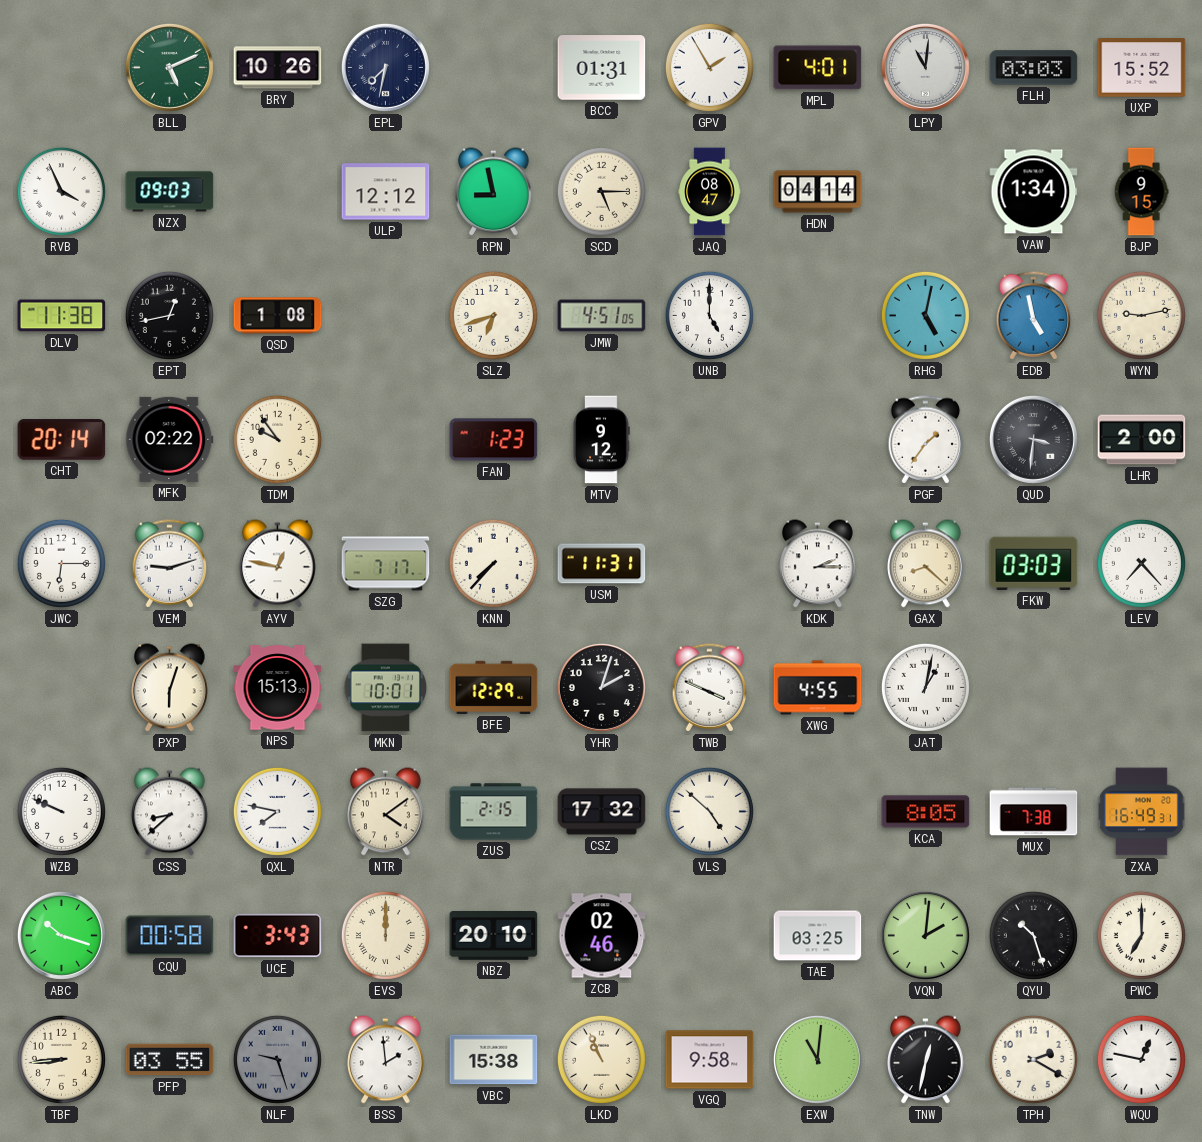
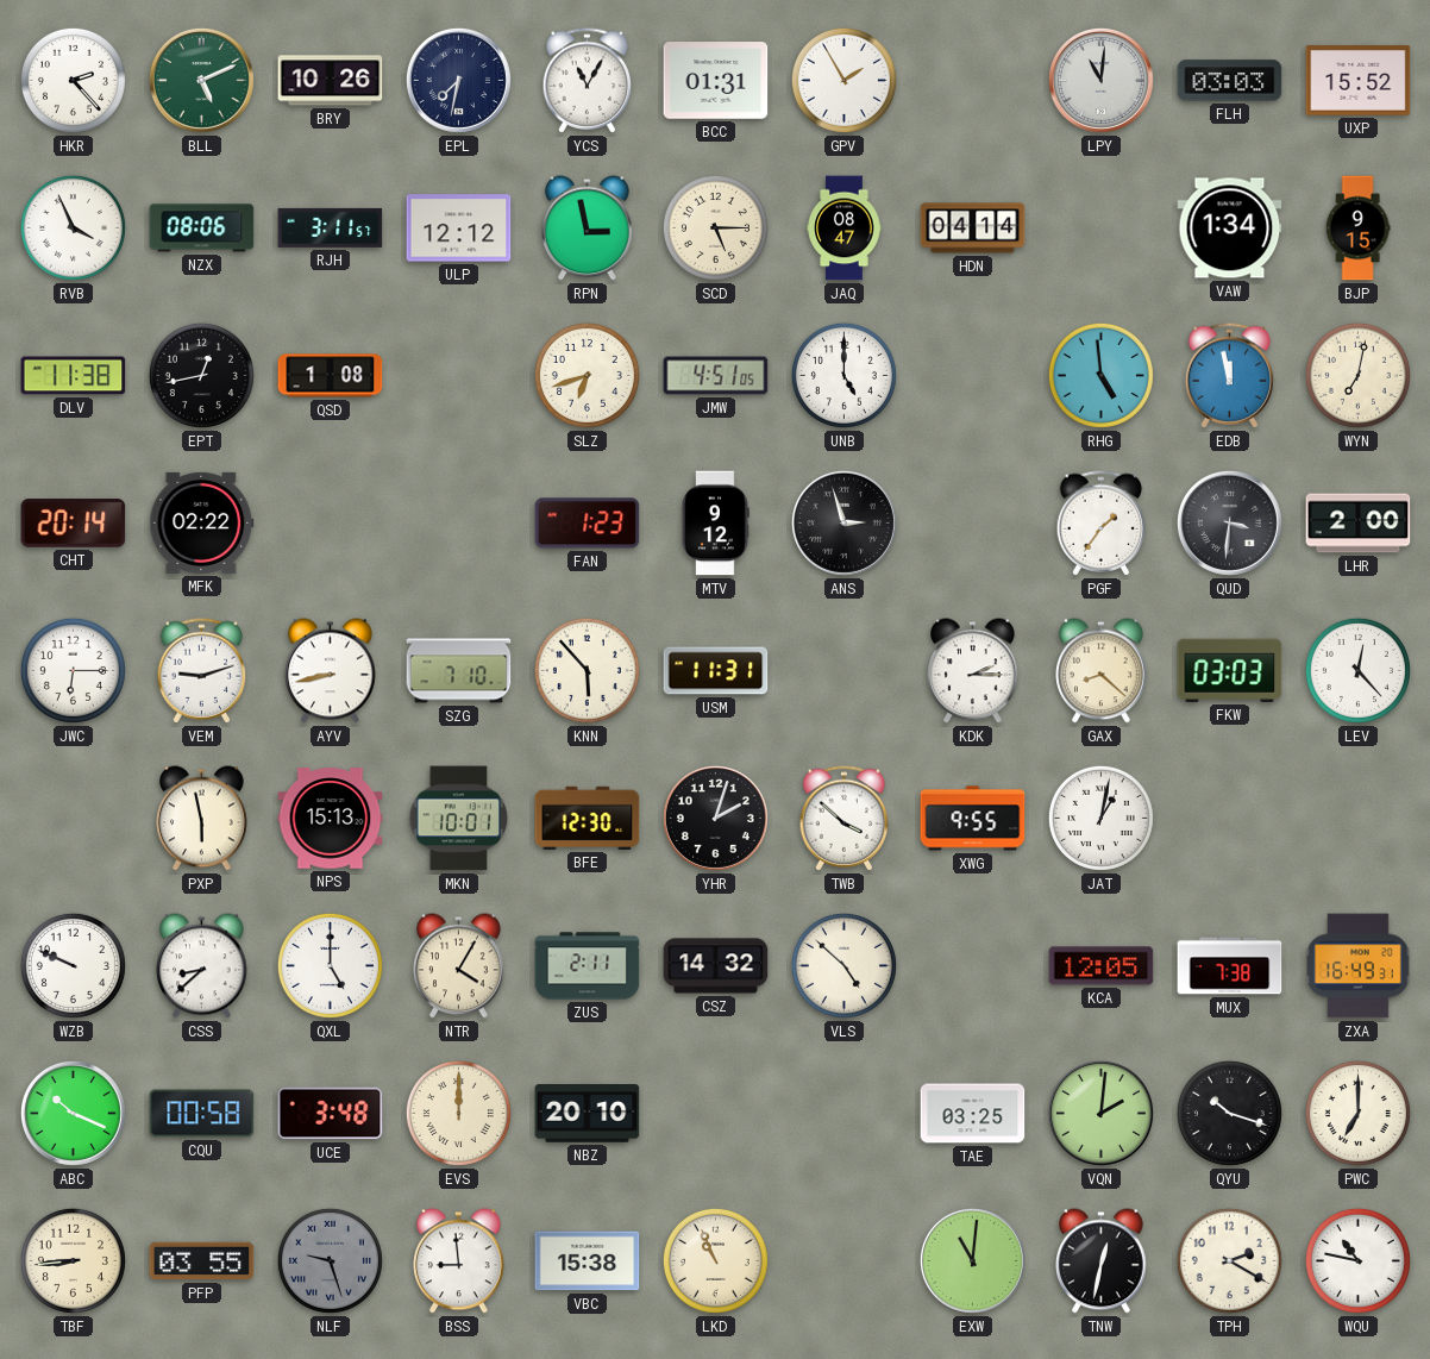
HKR: none -> 2:23
YCS: none -> 11:05
MPL: 4:01 -> none
NZX: 09:03 -> 08:06
RJH: none -> 3:11
RPN: 8:58 -> 2:58
RHG: 5:02 -> 4:59
EDB: 4:58 -> 11:58
WYN: 9:13 -> 7:02
TDM: 9:54 -> none
ANS: none -> 2:57
AYV: 12:47 -> 8:43
SZG: 7:17 -> 7:10
KNN: 7:37 -> 5:53
LEV: 7:23 -> 12:23
PXP: 6:03 -> 5:58
BFE: 12:29 -> 12:30
TWB: 3:49 -> 3:52
XWG: 4:55 -> 9:55
QXL: 7:47 -> 5:00
NTR: 4:09 -> 4:05
ZUS: 2:15 -> 2:11
CSZ: 17:32 -> 14:32
KCA: 8:05 -> 12:05
ABC: 10:18 -> 10:19
UCE: 3:43 -> 3:48
ZCB: 02:46 -> none
QYU: 10:27 -> 10:18
BSS: 1:59 -> 8:59
VGQ: 9:58 -> none
WQU: 12:47 -> 10:47
